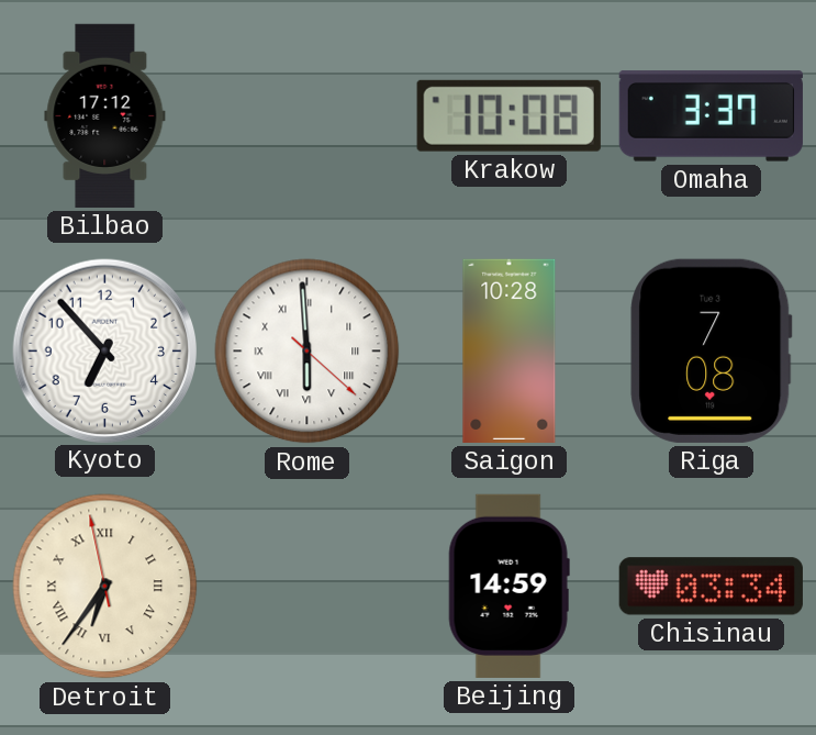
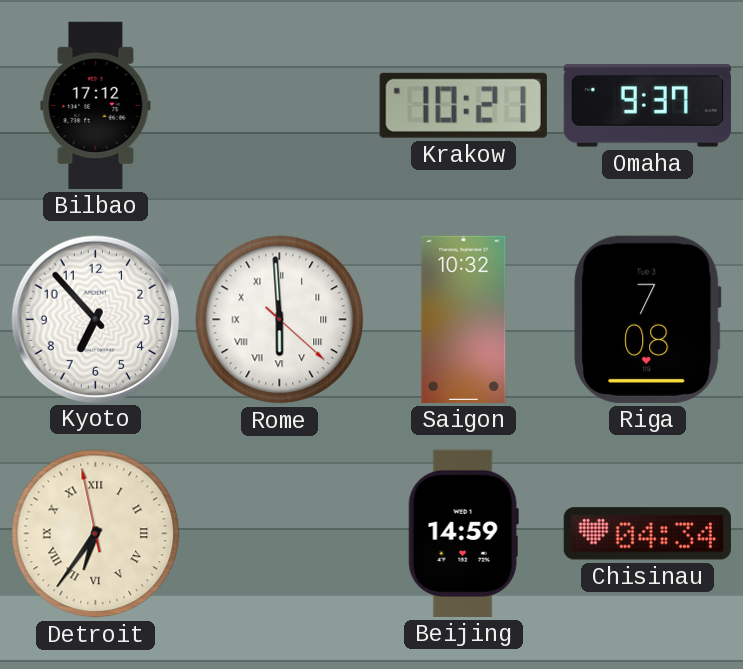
Krakow: 10:08 -> 10:21
Omaha: 3:37 -> 9:37
Saigon: 10:28 -> 10:32
Chisinau: 03:34 -> 04:34
